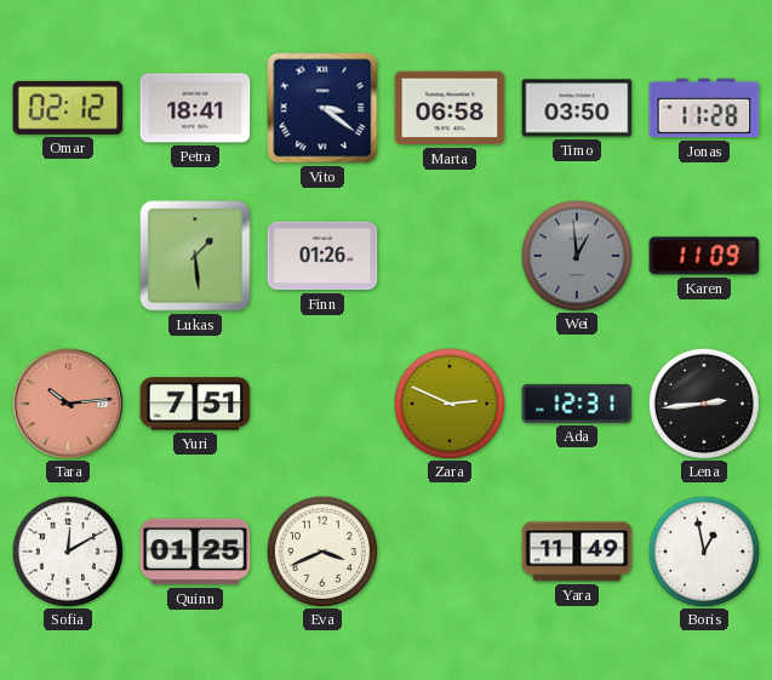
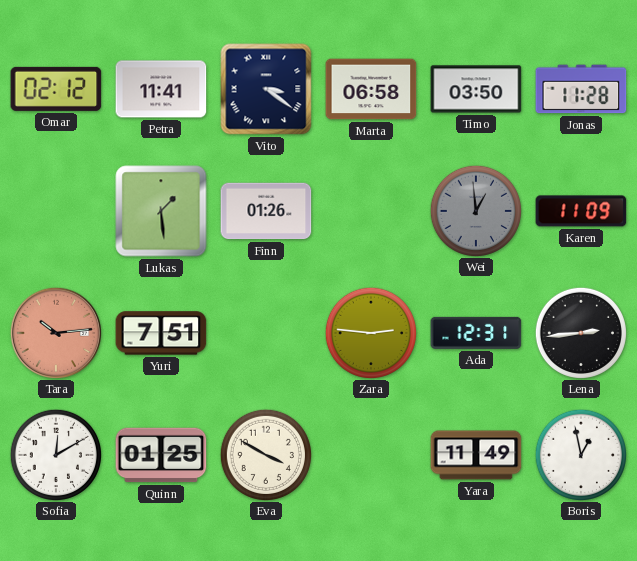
Petra: 18:41 -> 11:41
Zara: 2:49 -> 2:46
Eva: 3:41 -> 3:50
